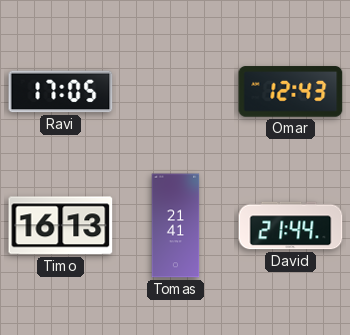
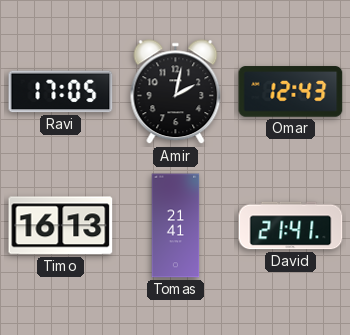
Amir: none -> 2:02
David: 21:44 -> 21:41
